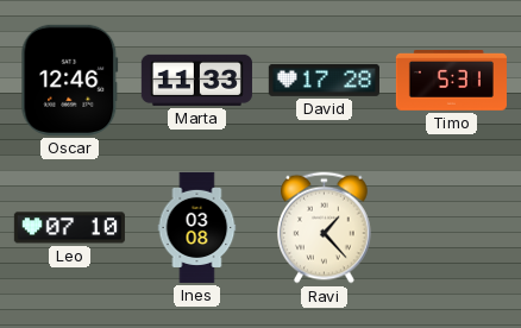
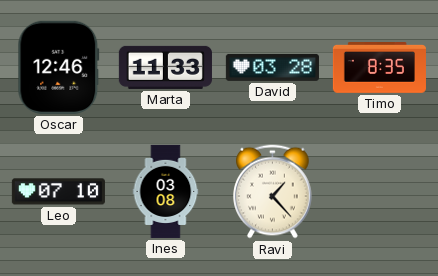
David: 17:28 -> 03:28
Timo: 5:31 -> 8:35
